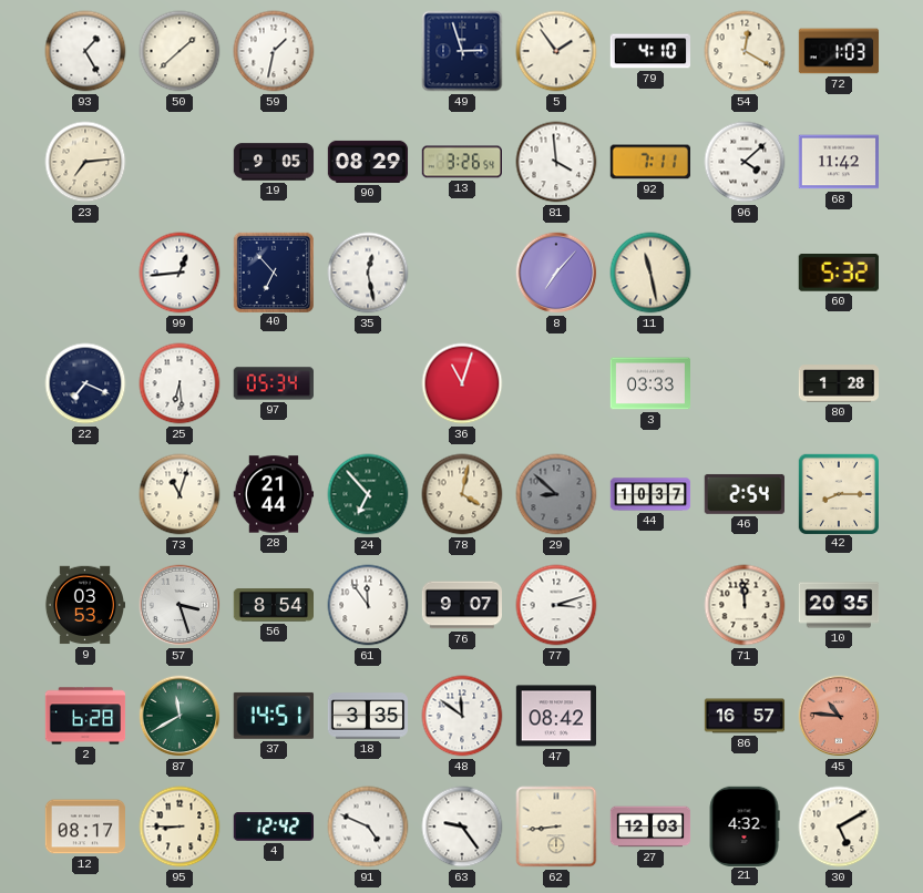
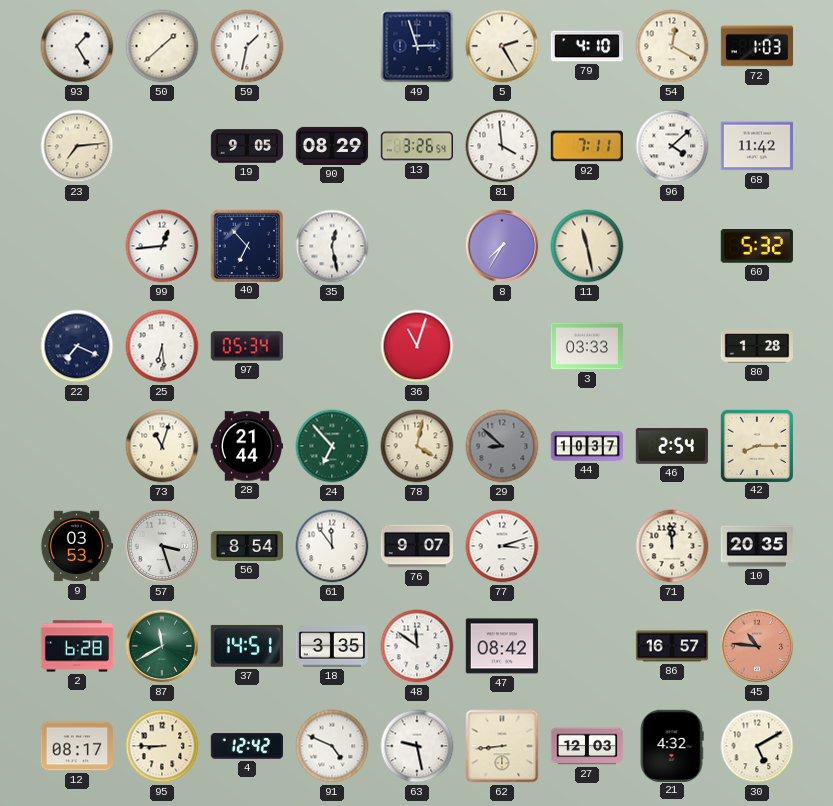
5: 1:54 -> 2:25
8: 7:07 -> 7:35
63: 9:24 -> 9:28
